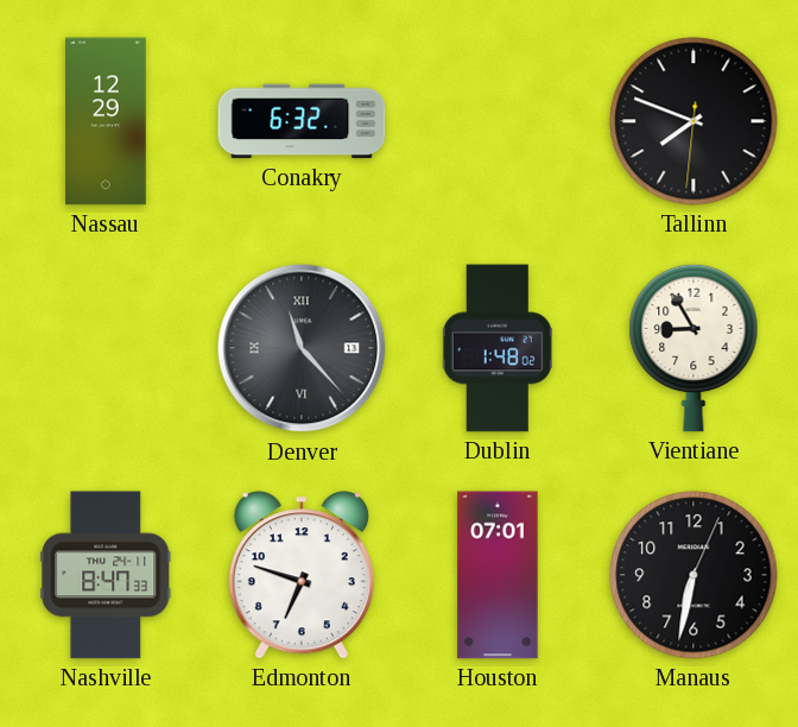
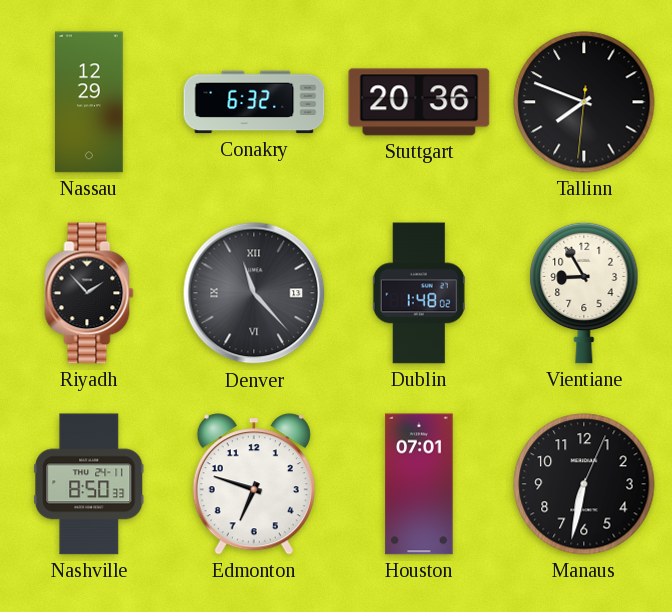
Stuttgart: none -> 20:36
Riyadh: none -> 1:53
Nashville: 8:47 -> 8:50
